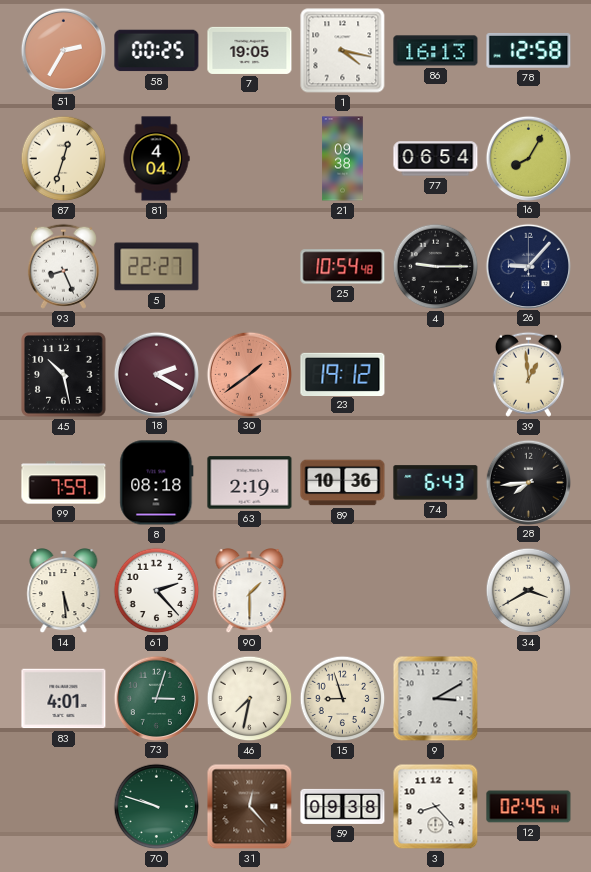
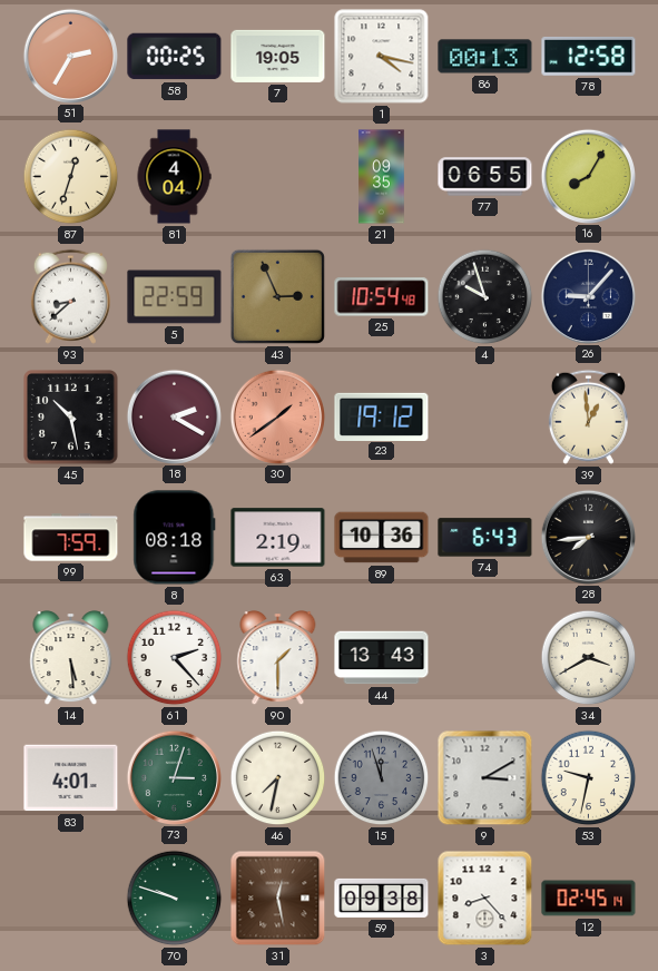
86: 16:13 -> 00:13
21: 09:38 -> 09:35
77: 06:54 -> 06:55
93: 8:26 -> 8:38
5: 22:27 -> 22:59
43: none -> 2:56
4: 9:15 -> 9:57
44: none -> 13:43
15: 8:57 -> 11:57
15 dial: cream -> grey
53: none -> 9:32
31: 12:23 -> 12:28
